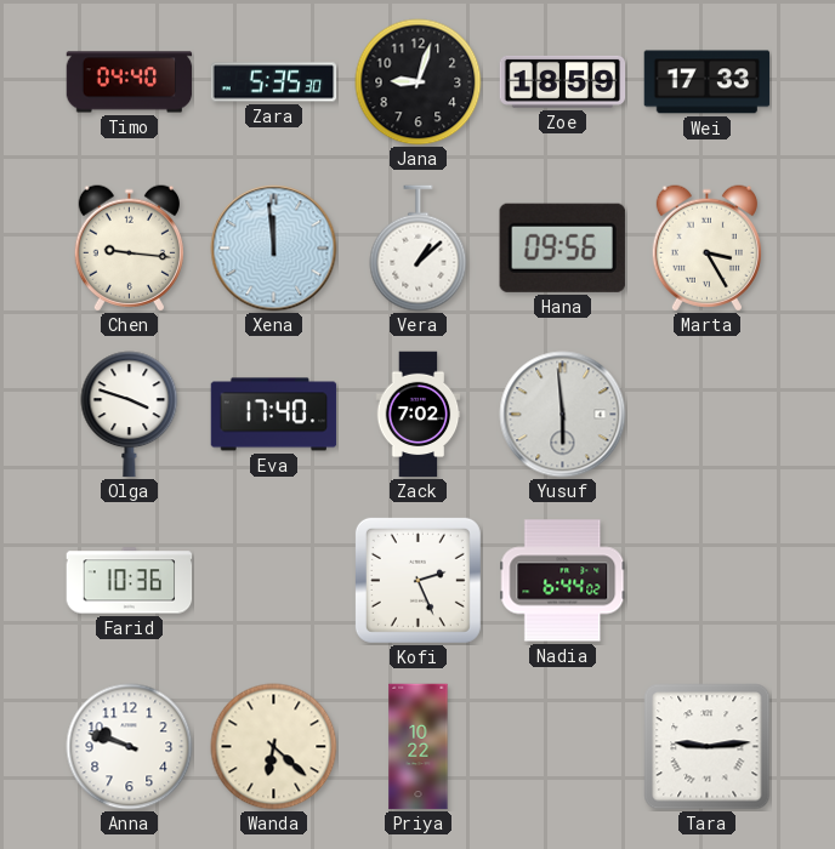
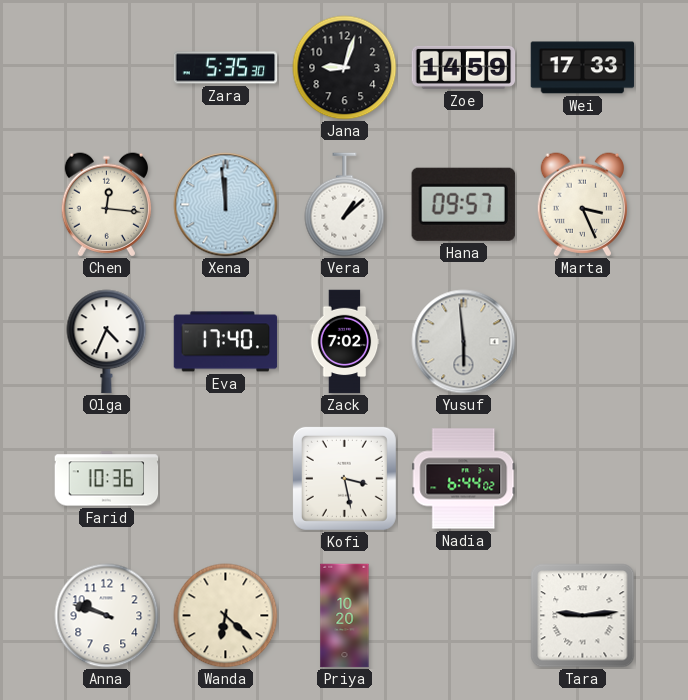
Timo: 04:40 -> none
Zoe: 18:59 -> 14:59
Chen: 9:16 -> 12:16
Hana: 09:56 -> 09:57
Marta: 3:25 -> 3:26
Olga: 3:48 -> 4:34
Kofi: 2:26 -> 3:28
Priya: 10:22 -> 10:20
